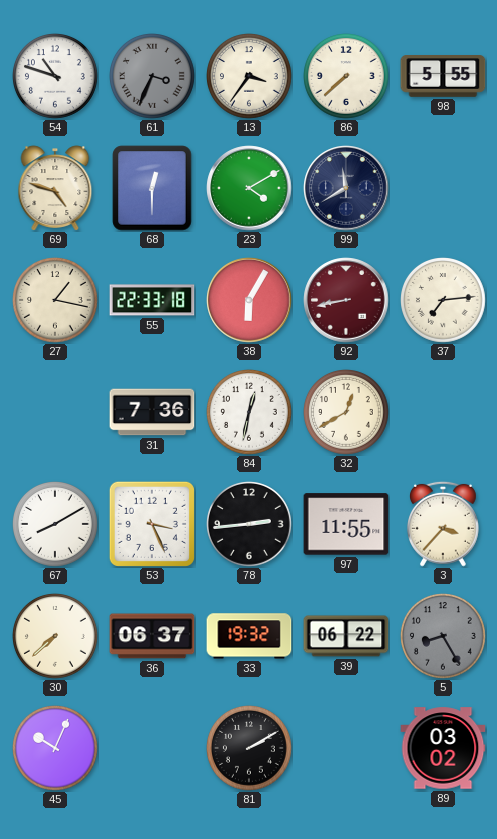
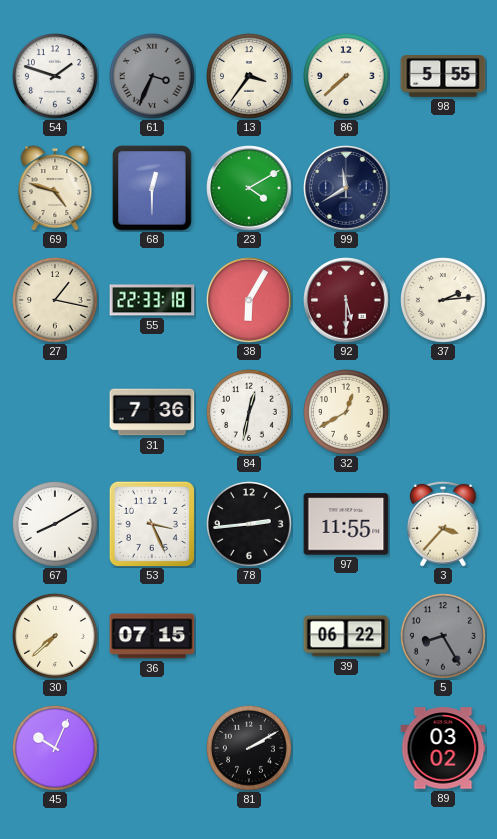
54: 10:48 -> 1:48
92: 8:43 -> 5:30
37: 7:14 -> 2:14
36: 06:37 -> 07:15
33: 19:32 -> none
